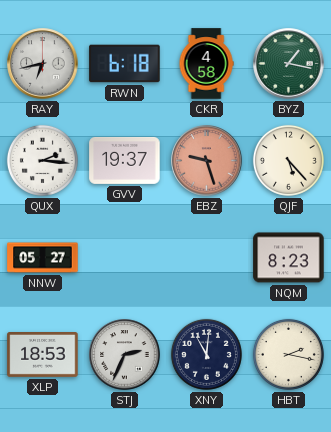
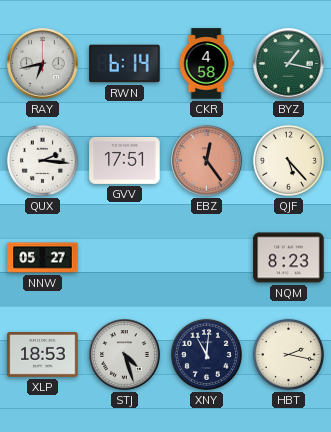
RWN: 6:18 -> 6:14
GVV: 19:37 -> 17:51
EBZ: 9:27 -> 12:24
STJ: 2:34 -> 4:27
